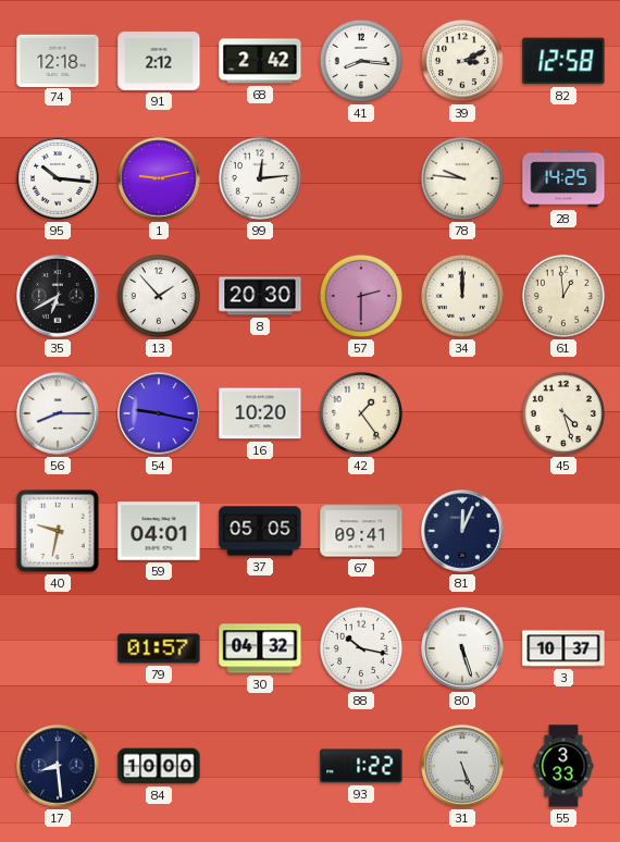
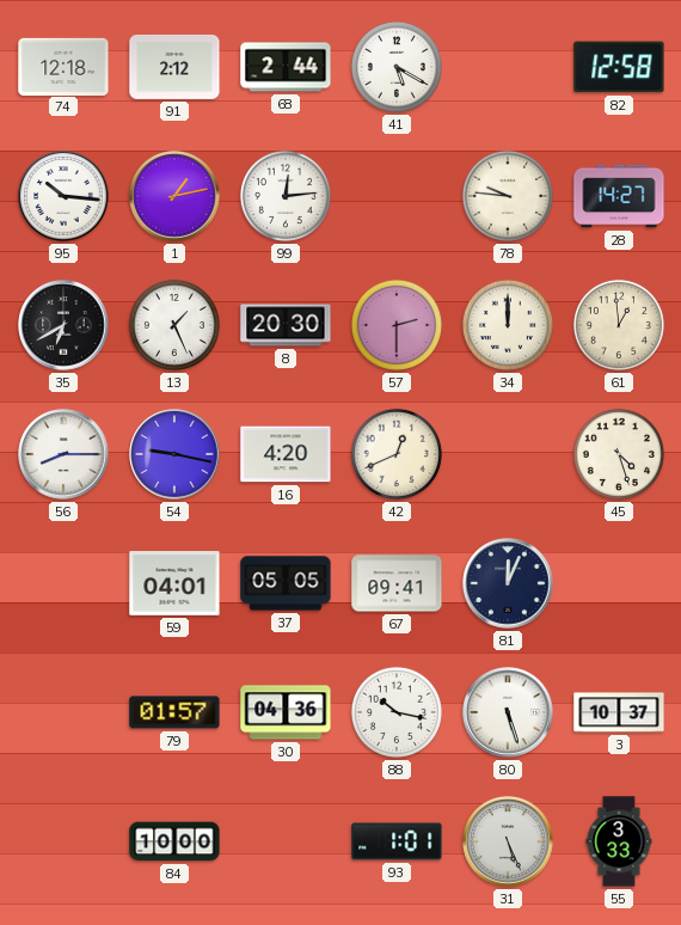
68: 2:42 -> 2:44
41: 8:16 -> 5:20
39: 3:11 -> none
1: 9:13 -> 1:13
28: 14:25 -> 14:27
13: 1:53 -> 1:26
16: 10:20 -> 4:20
42: 1:24 -> 12:41
40: 9:32 -> none
30: 04:32 -> 04:36
17: 8:29 -> none
93: 1:22 -> 1:01
